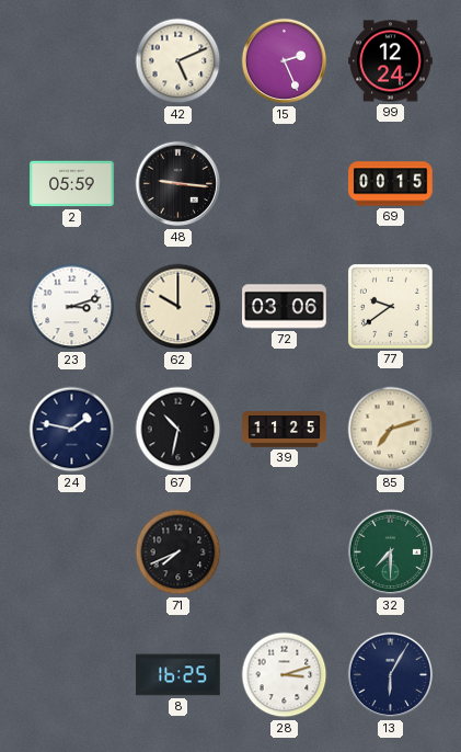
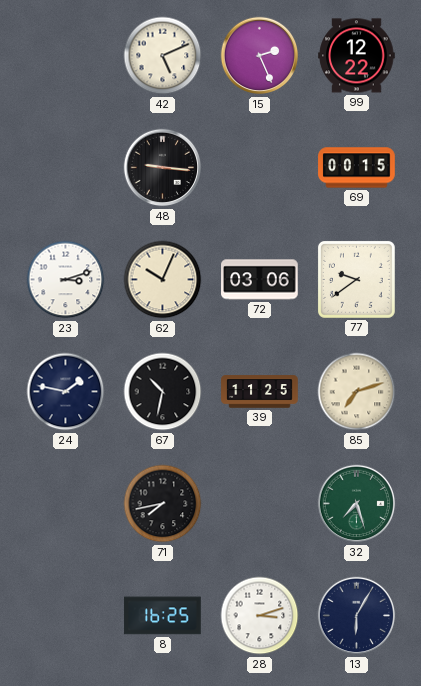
99: 12:24 -> 12:22
2: 05:59 -> none
62: 10:00 -> 10:04
71: 7:41 -> 7:43
32: 7:30 -> 7:27
